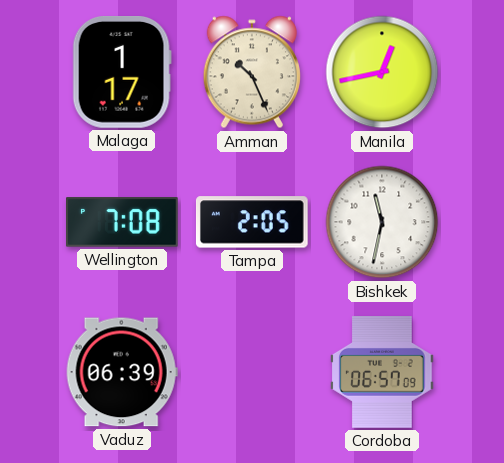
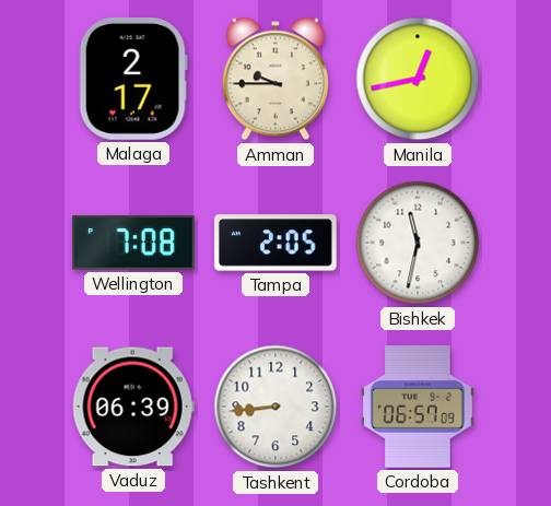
Malaga: 1:17 -> 2:17
Amman: 10:26 -> 9:45
Tashkent: none -> 8:44
